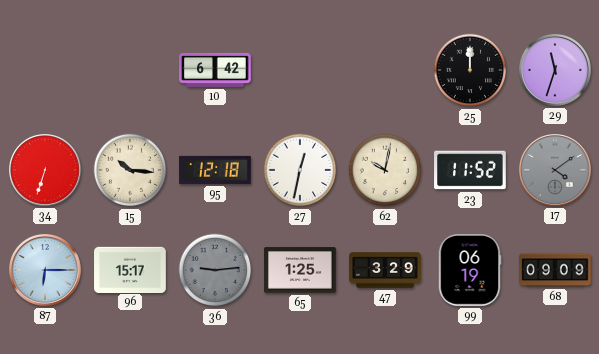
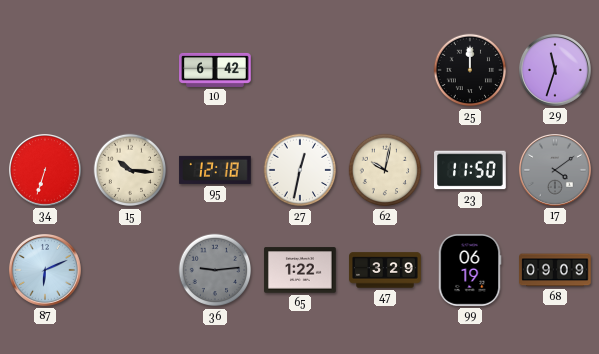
23: 11:52 -> 11:50
87: 6:15 -> 6:11
96: 15:17 -> none
65: 1:25 -> 1:22
